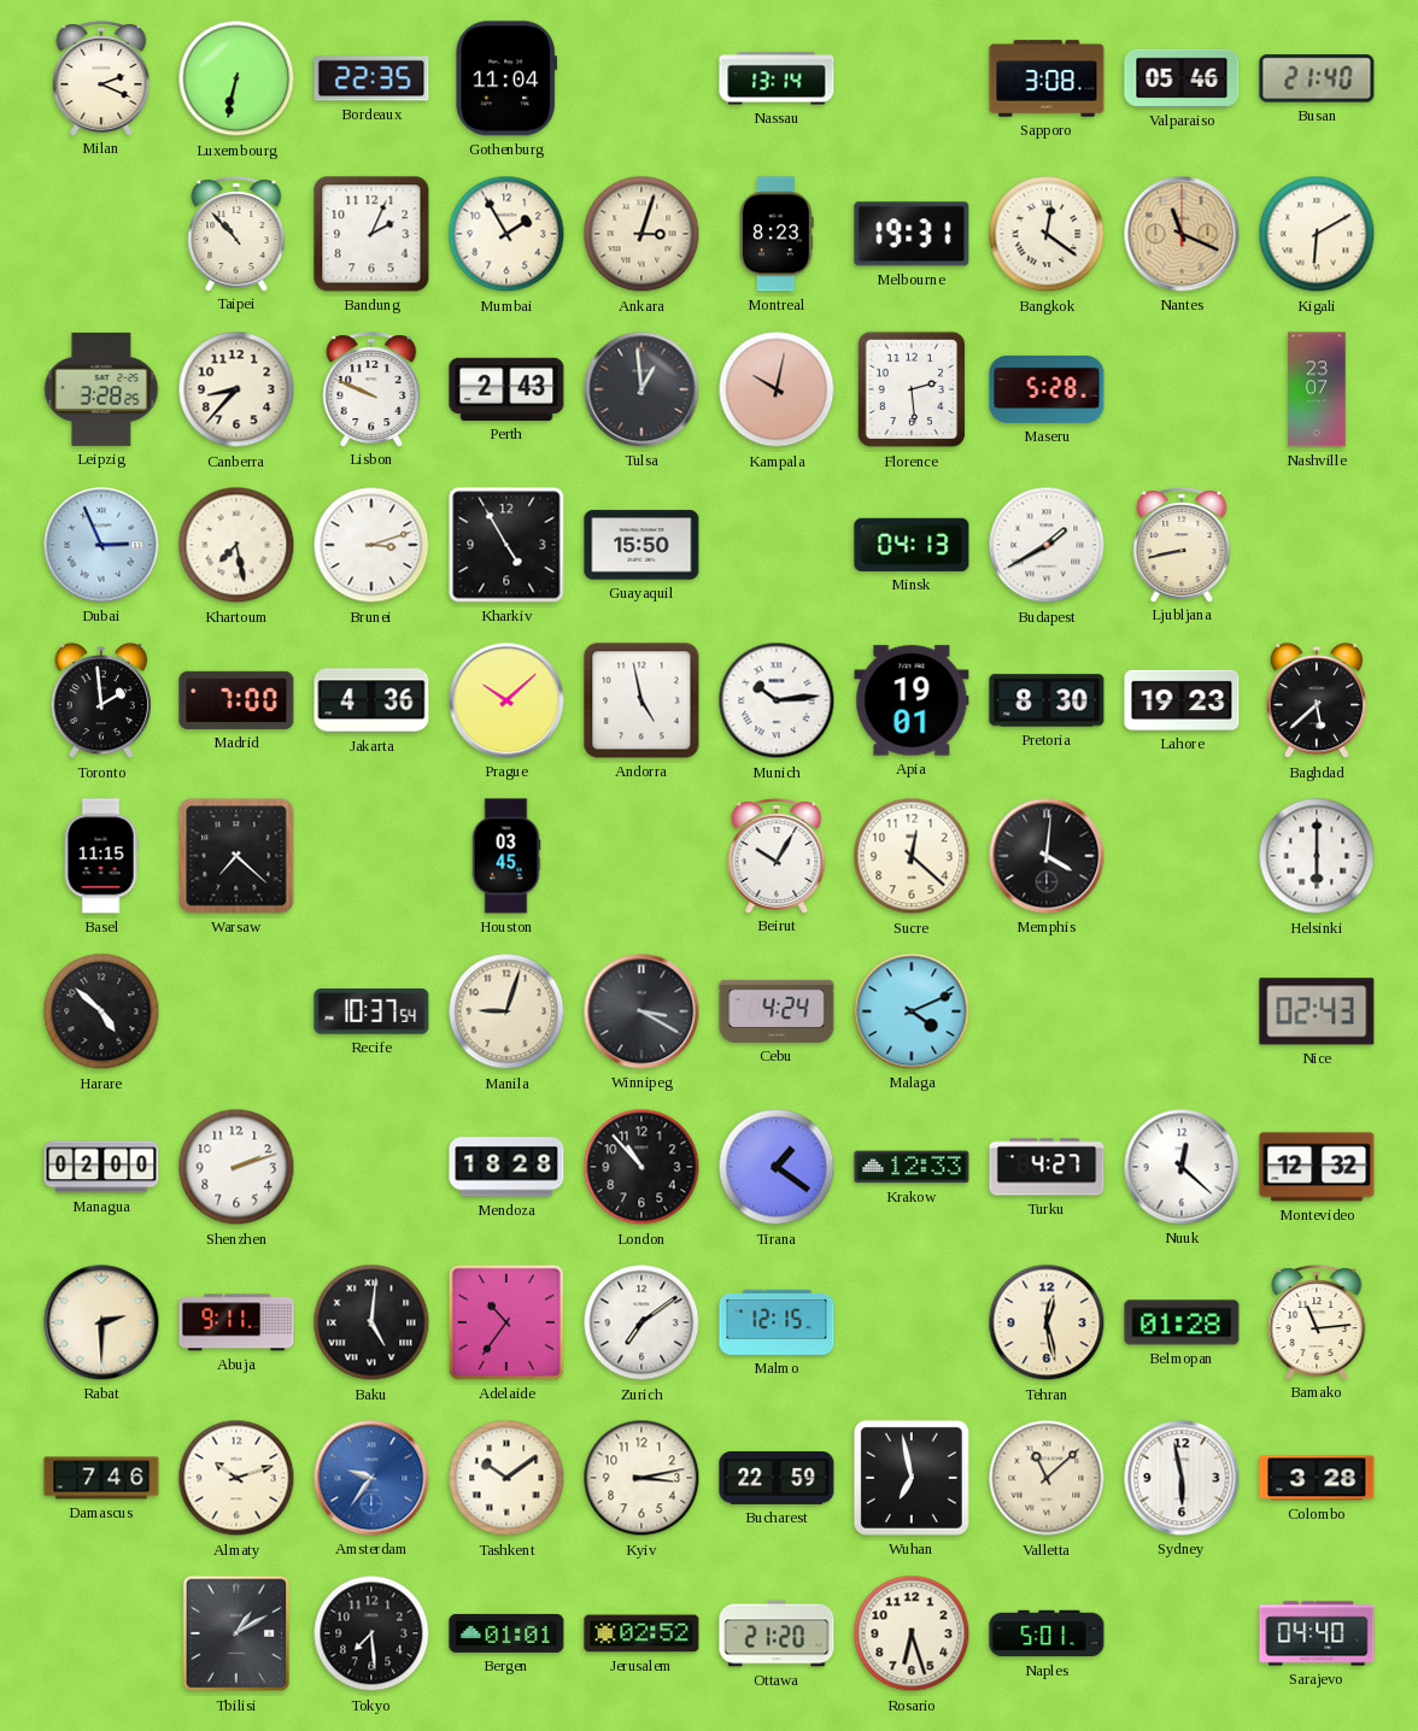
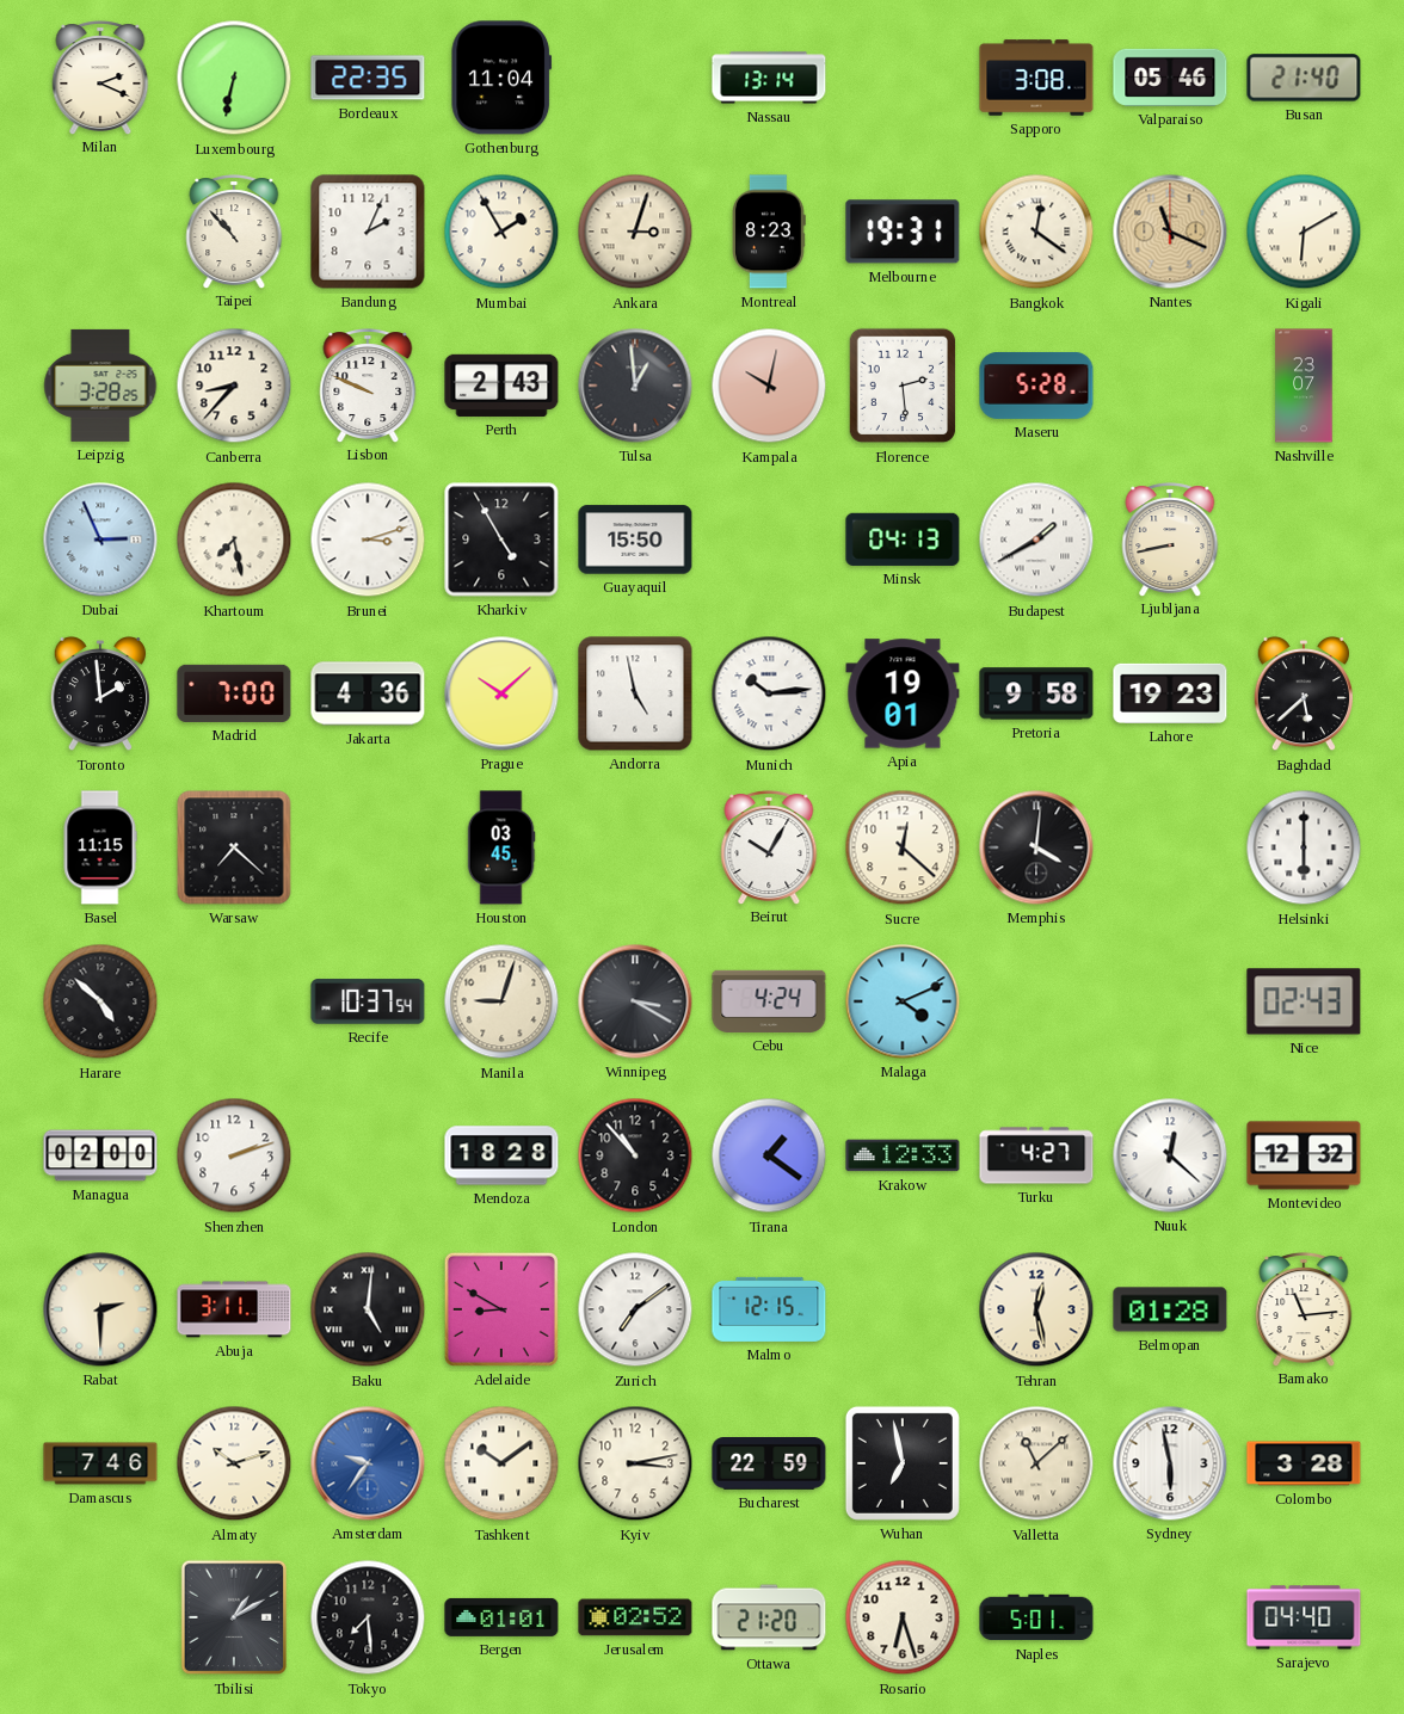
Pretoria: 8:30 -> 9:58
Abuja: 9:11 -> 3:11
Adelaide: 10:36 -> 8:50
